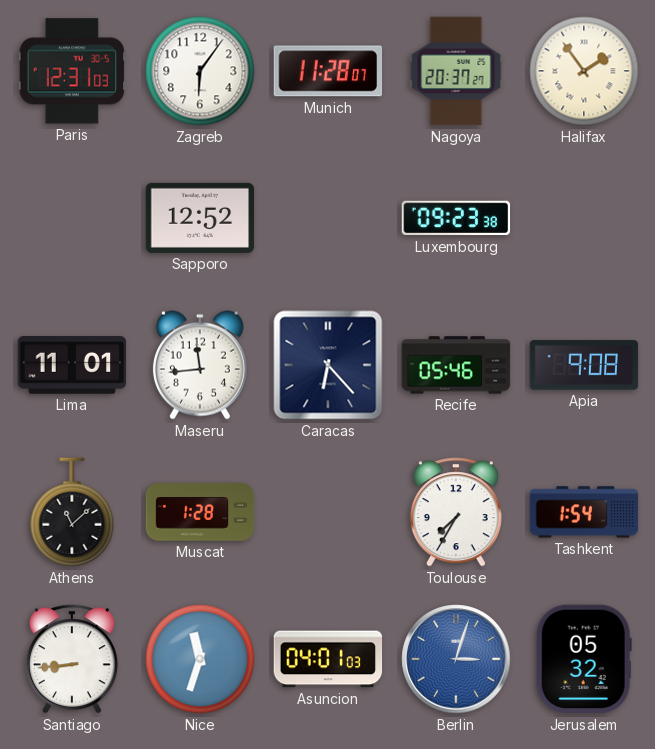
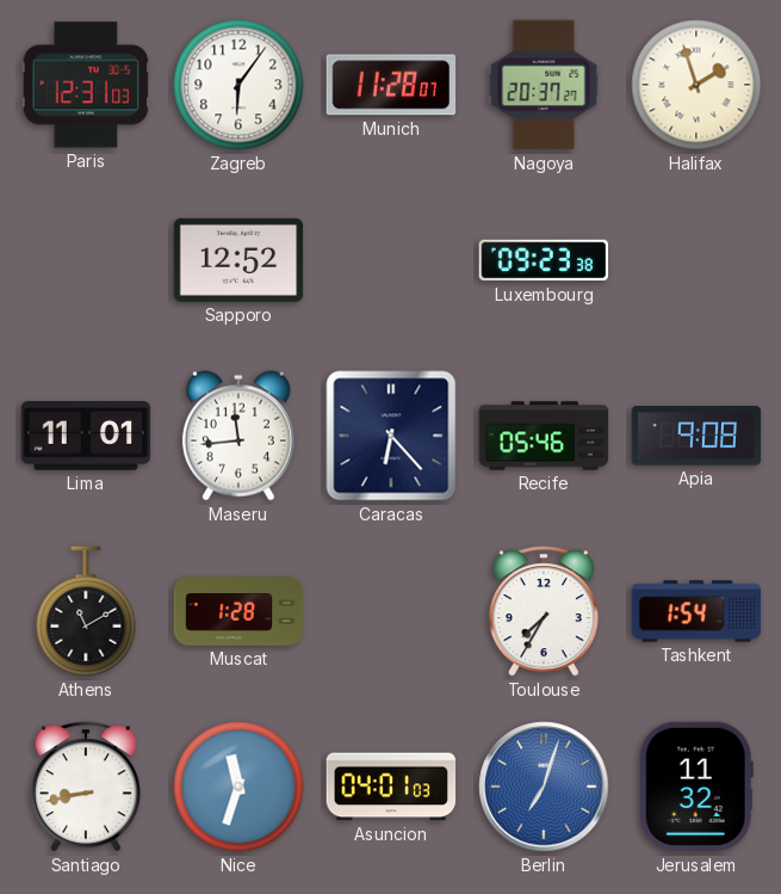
Halifax: 1:54 -> 1:57
Athens: 11:08 -> 11:10
Santiago: 8:44 -> 8:43
Berlin: 3:03 -> 7:03
Jerusalem: 05:32 -> 11:32
